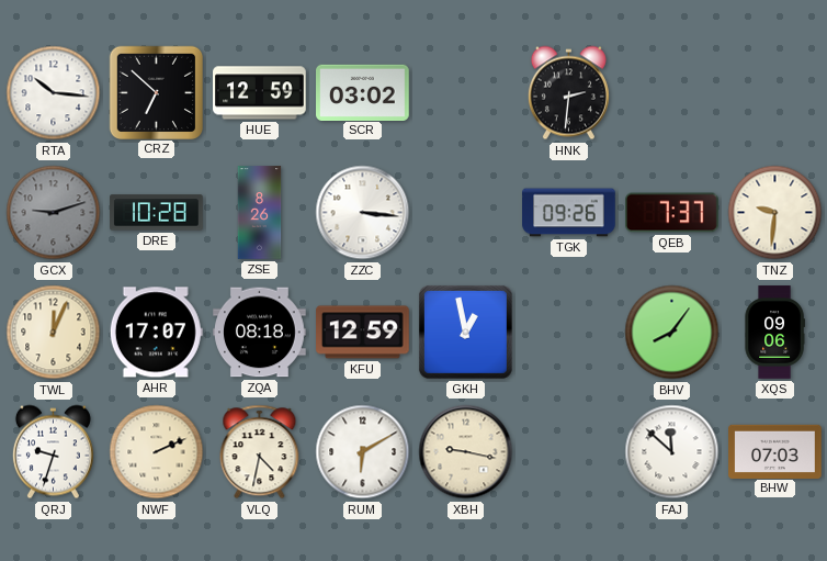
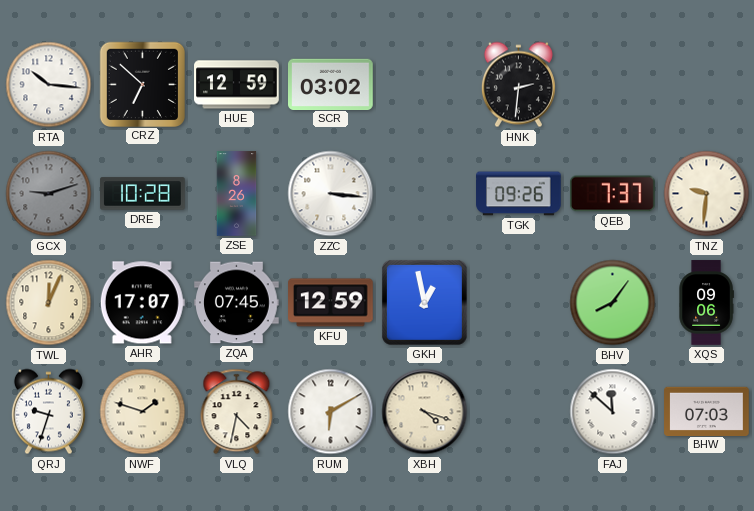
ZQA: 08:18 -> 07:45
NWF: 2:11 -> 1:48
XBH: 9:17 -> 4:18
